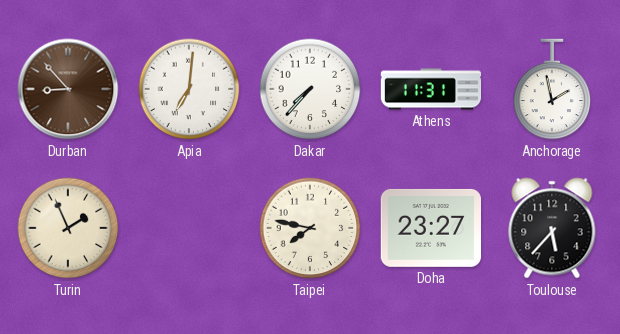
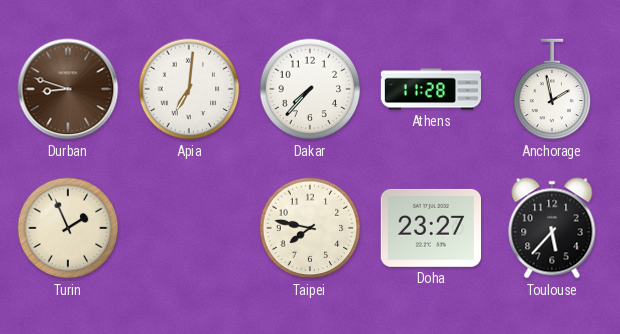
Durban: 8:53 -> 8:48
Athens: 11:31 -> 11:28
